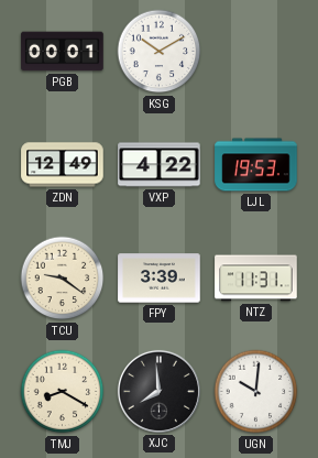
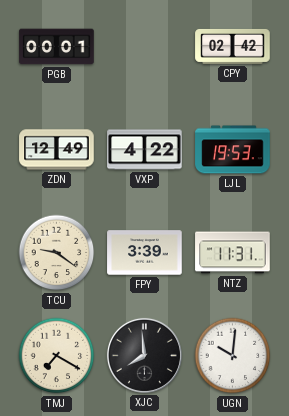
KSG: 10:10 -> none
CPY: none -> 02:42
TMJ: 8:20 -> 7:20
